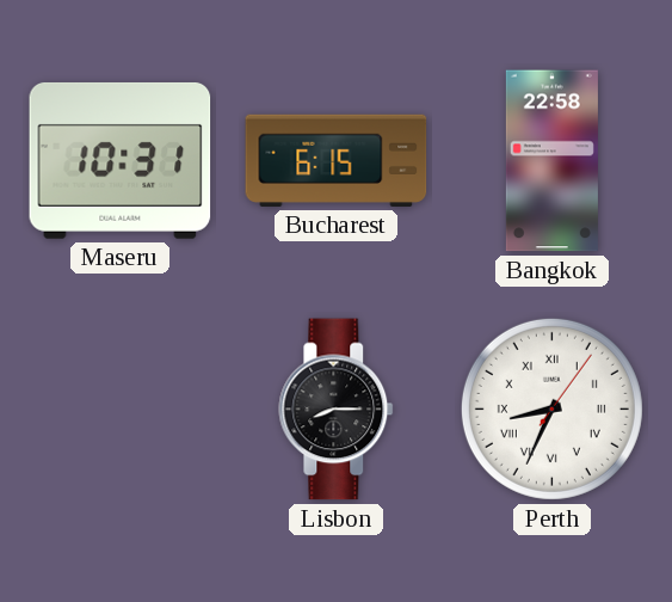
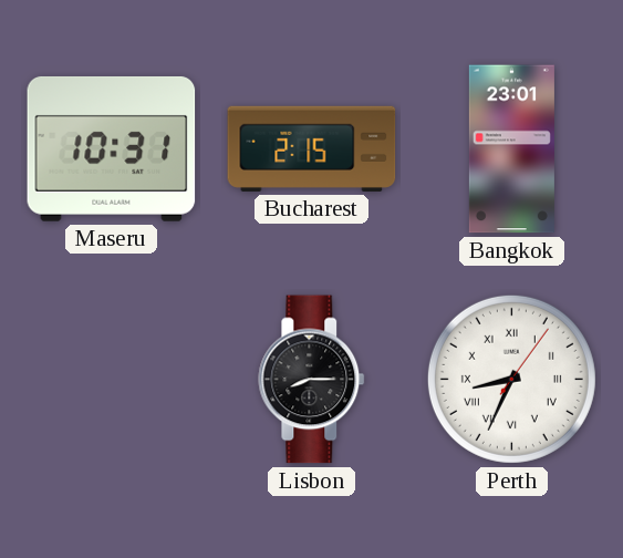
Bucharest: 6:15 -> 2:15
Bangkok: 22:58 -> 23:01
